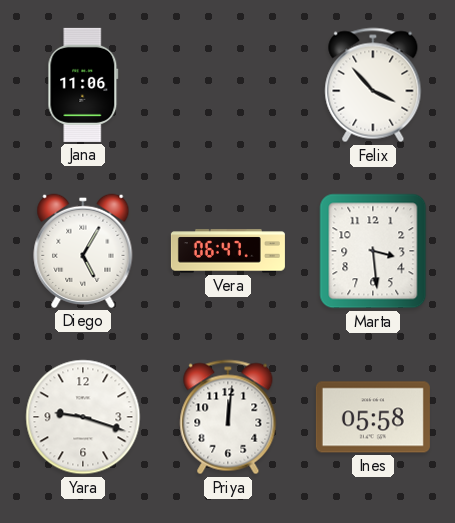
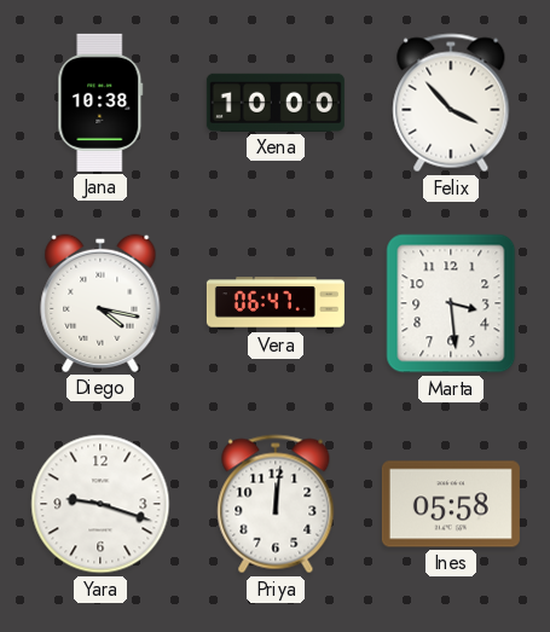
Jana: 11:06 -> 10:38
Xena: none -> 10:00
Diego: 5:05 -> 4:17
